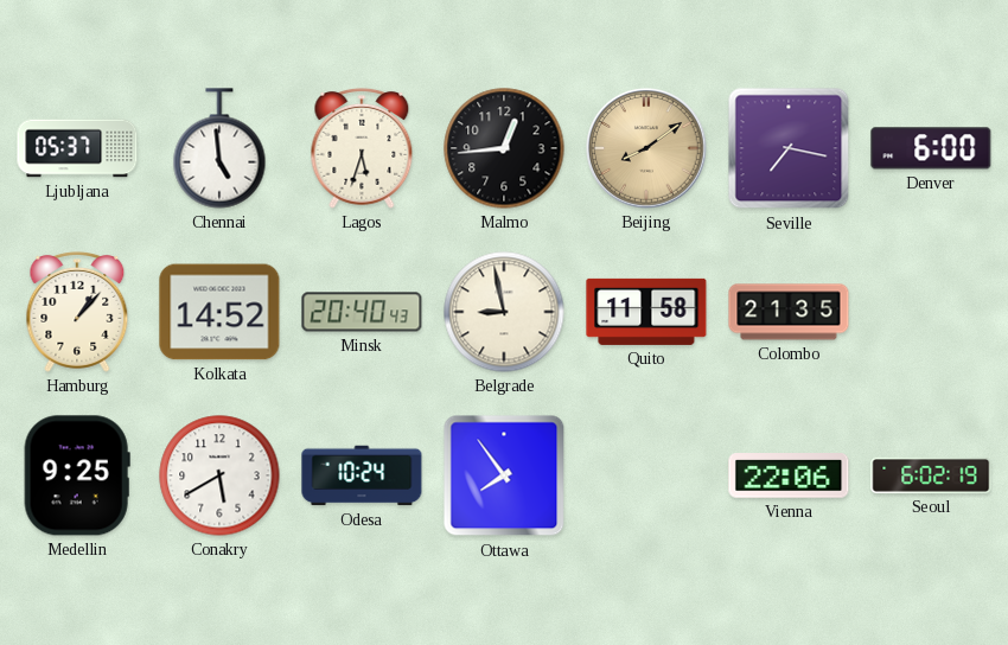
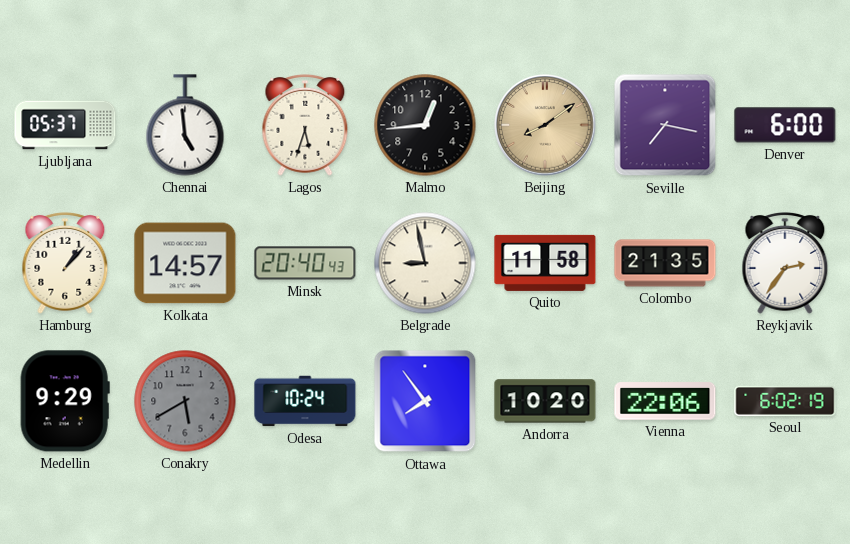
Kolkata: 14:52 -> 14:57
Reykjavik: none -> 2:36
Medellin: 9:25 -> 9:29
Conakry dial: white -> grey
Andorra: none -> 10:20
